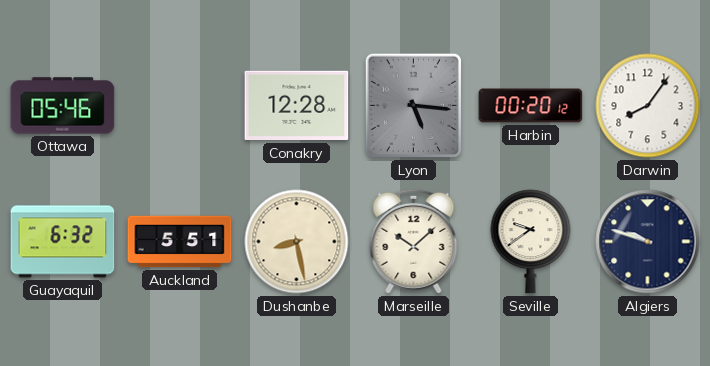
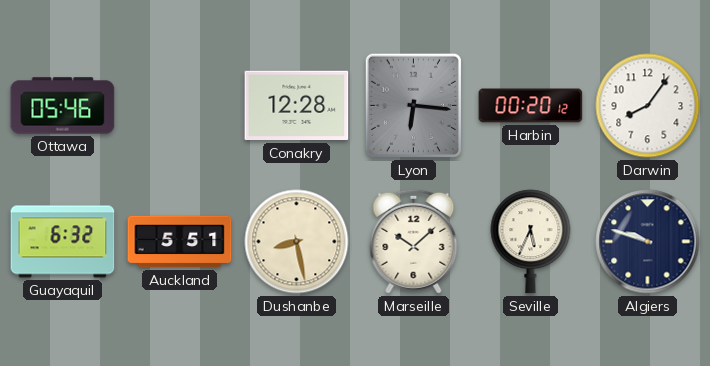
Lyon: 5:16 -> 6:16
Seville: 9:39 -> 5:34
